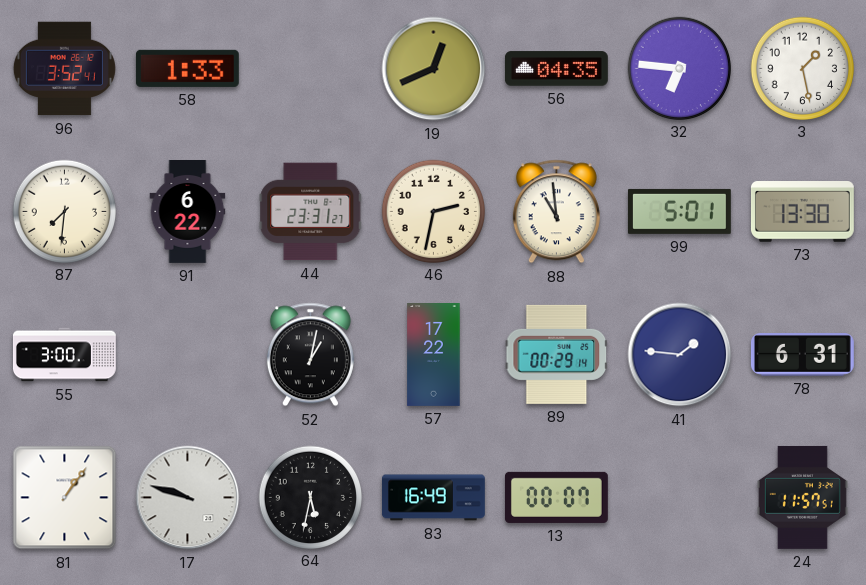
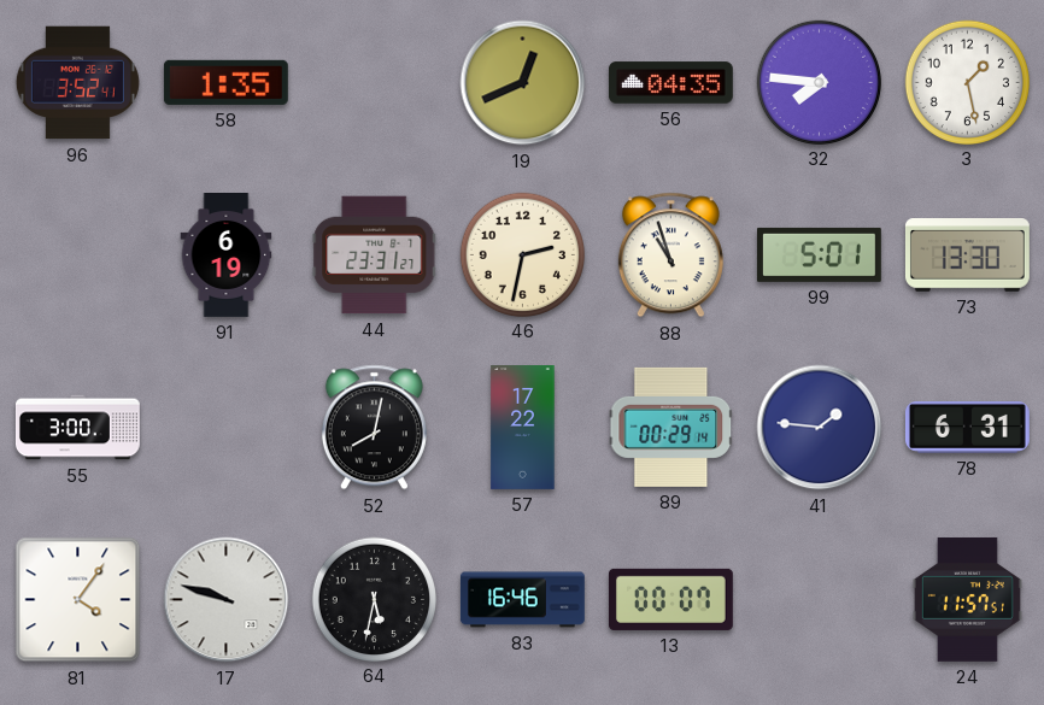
58: 1:33 -> 1:35
32: 6:46 -> 7:46
87: 7:31 -> none
91: 6:22 -> 6:19
88: 10:59 -> 10:57
52: 1:02 -> 8:02
81: 1:06 -> 4:06
83: 16:49 -> 16:46
